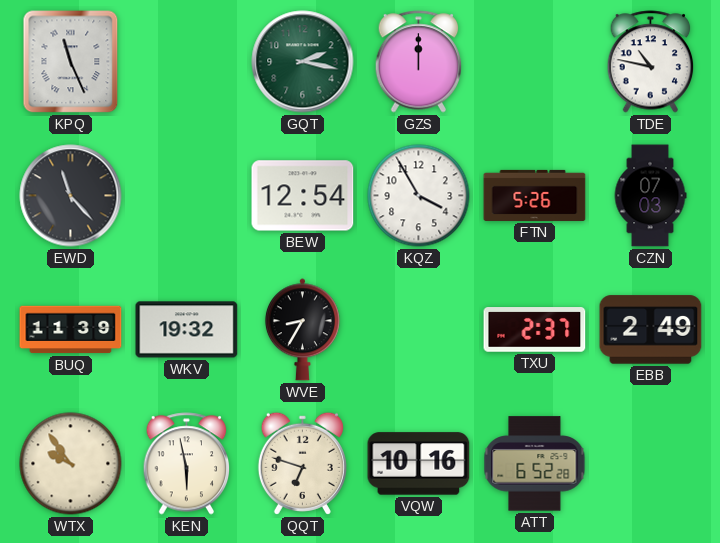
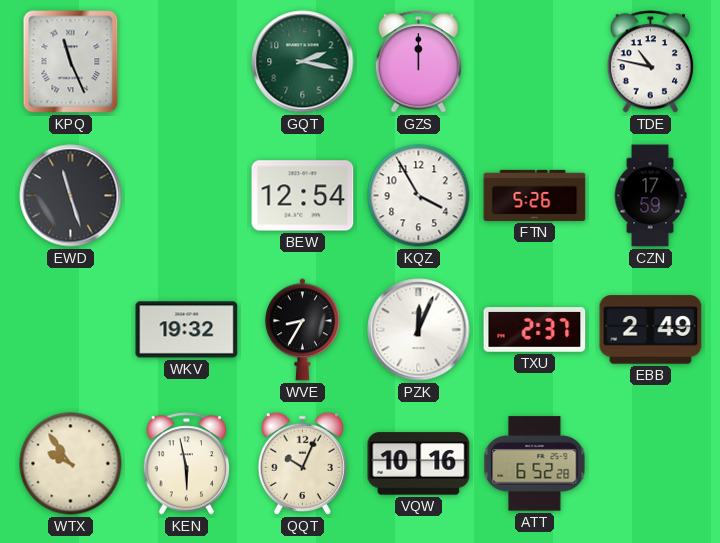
EWD: 11:23 -> 11:27
CZN: 07:03 -> 17:59
BUQ: 11:39 -> none
PZK: none -> 12:04
QQT: 6:48 -> 10:04
